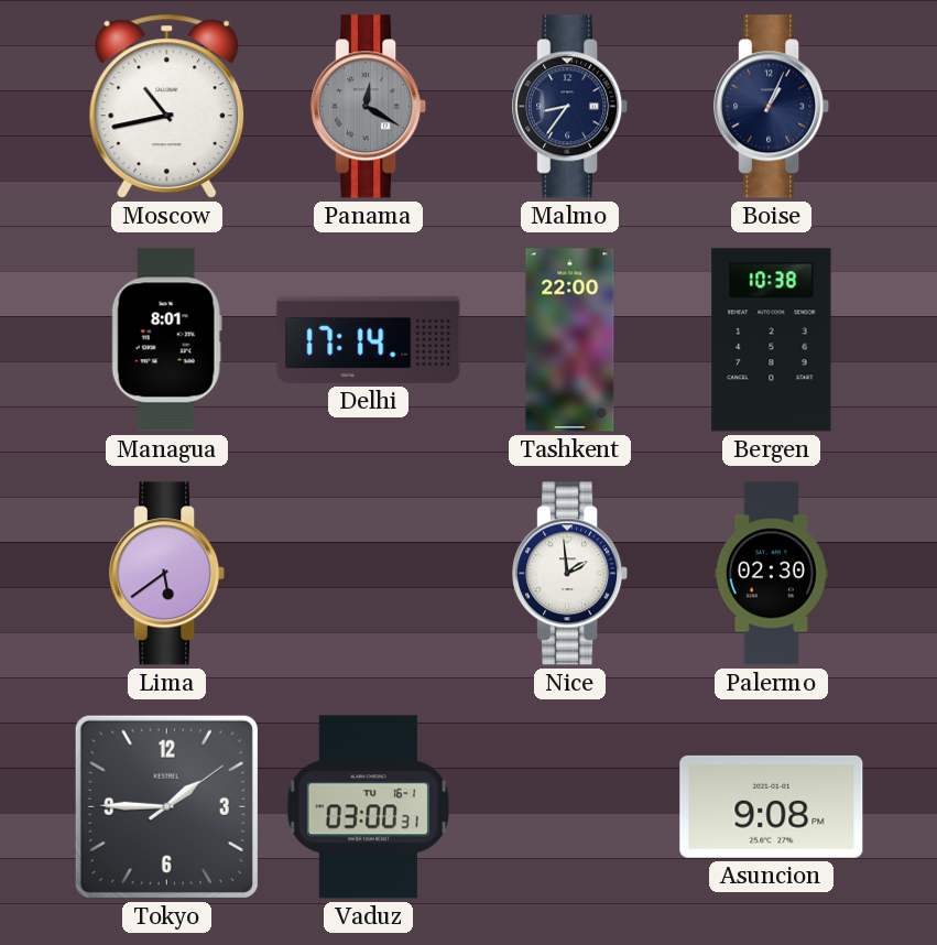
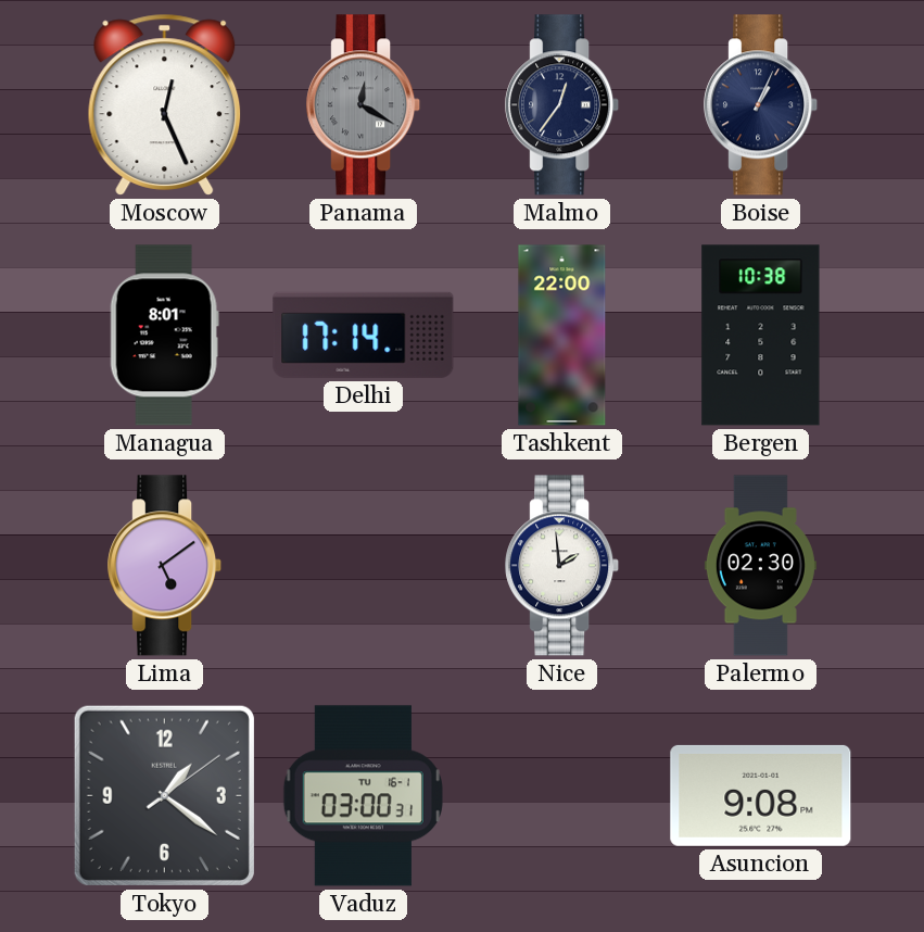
Moscow: 10:43 -> 12:26
Malmo: 8:36 -> 12:36
Lima: 5:39 -> 5:09
Tokyo: 1:45 -> 1:21
